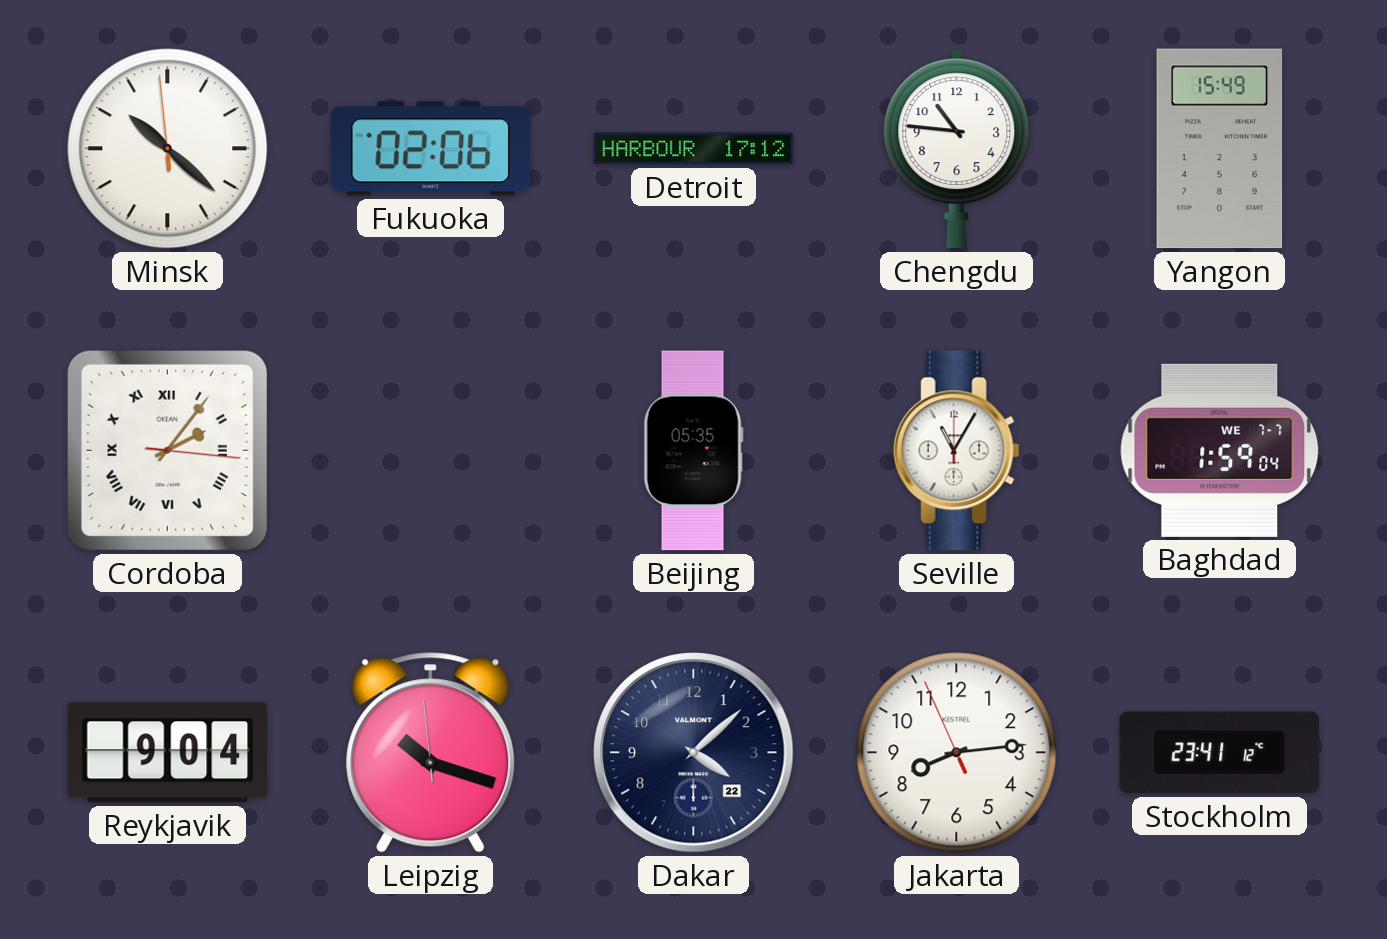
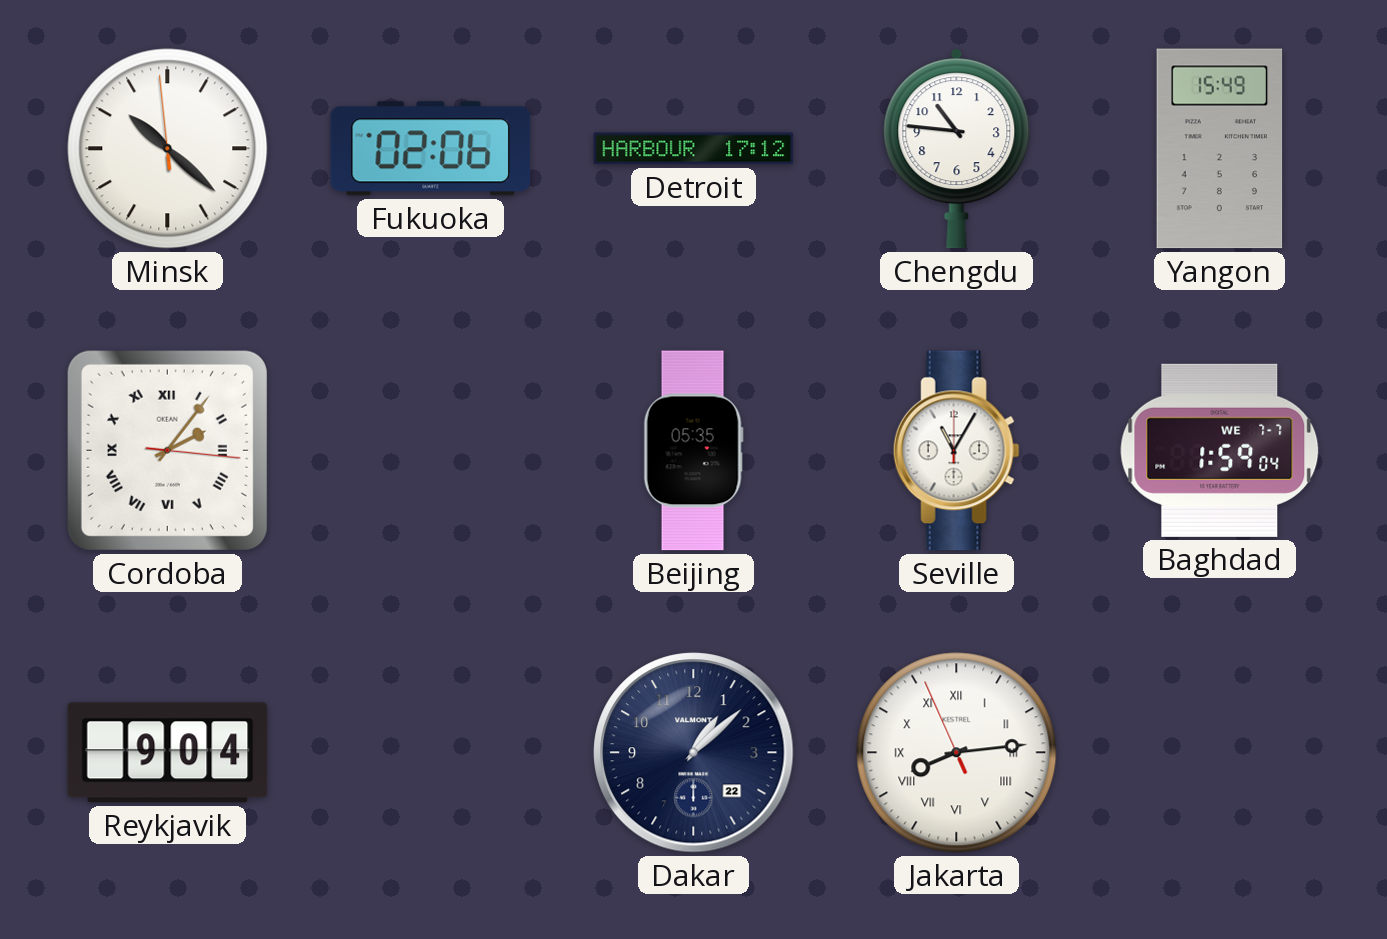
Leipzig: 10:17 -> none
Dakar: 4:08 -> 1:08
Jakarta numerals: Arabic -> Roman
Stockholm: 23:41 -> none
